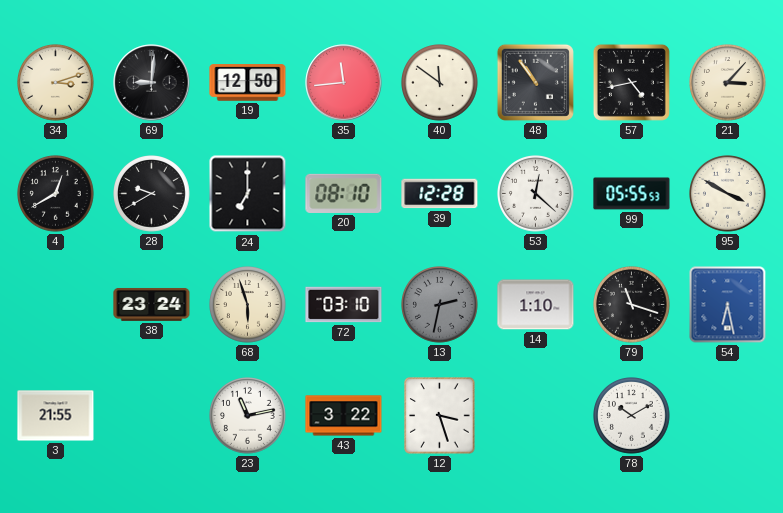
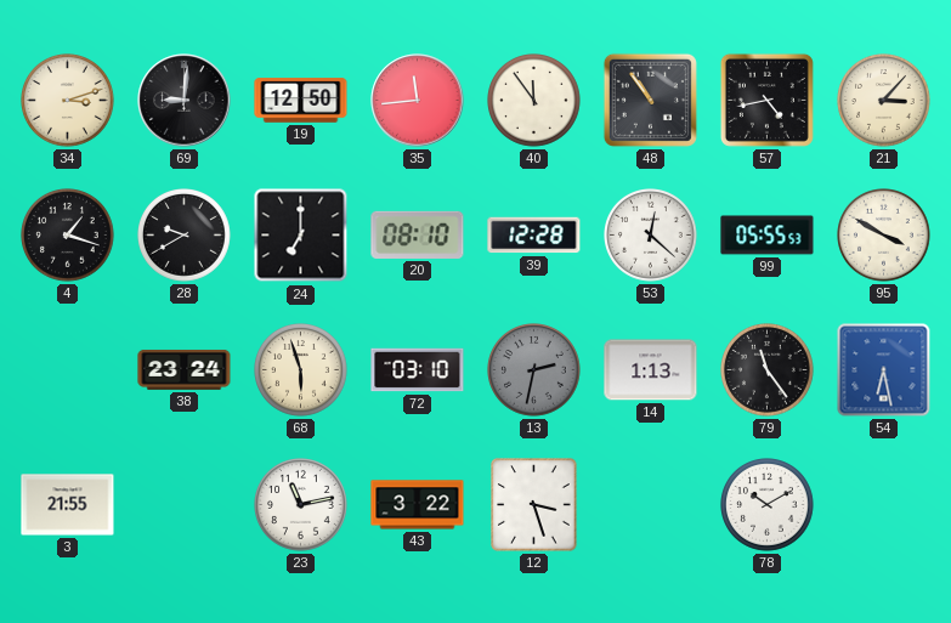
40: 11:51 -> 11:54
4: 12:40 -> 1:18
14: 1:10 -> 1:13
79: 11:18 -> 11:24
